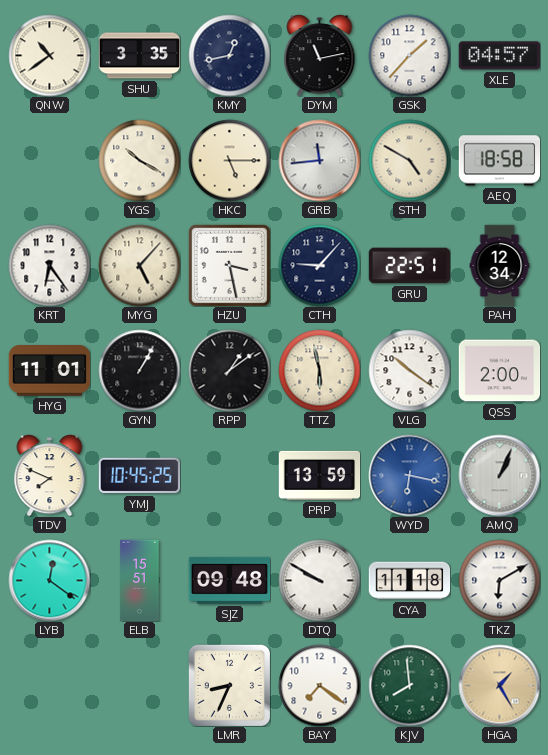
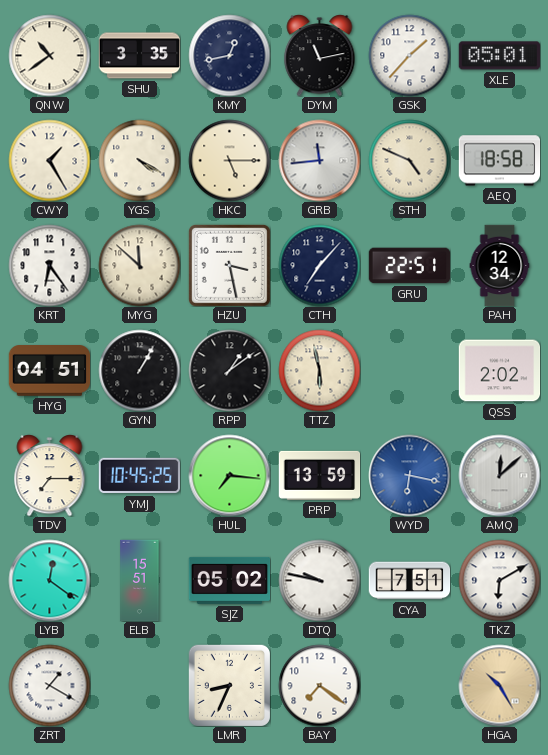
XLE: 04:57 -> 05:01
CWY: none -> 1:25
YGS: 10:20 -> 4:20
STH: 4:50 -> 4:49
MYG: 5:07 -> 11:52
CTH: 9:07 -> 7:07
HYG: 11:01 -> 04:51
VLG: 10:21 -> none
QSS: 2:00 -> 2:02
TDV: 7:49 -> 7:15
HUL: none -> 7:16
AMQ: 1:04 -> 12:08
SJZ: 09:48 -> 05:02
DTQ: 9:50 -> 9:47
CYA: 11:18 -> 7:51
ZRT: none -> 1:20
KJV: 7:59 -> none
HGA: 1:25 -> 10:25
